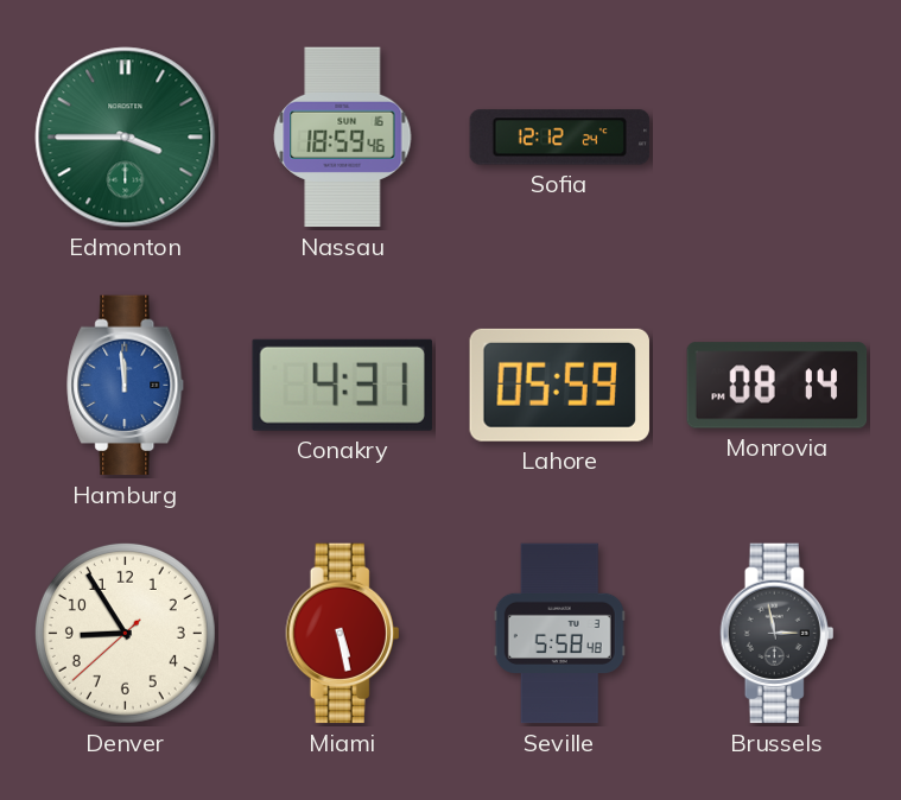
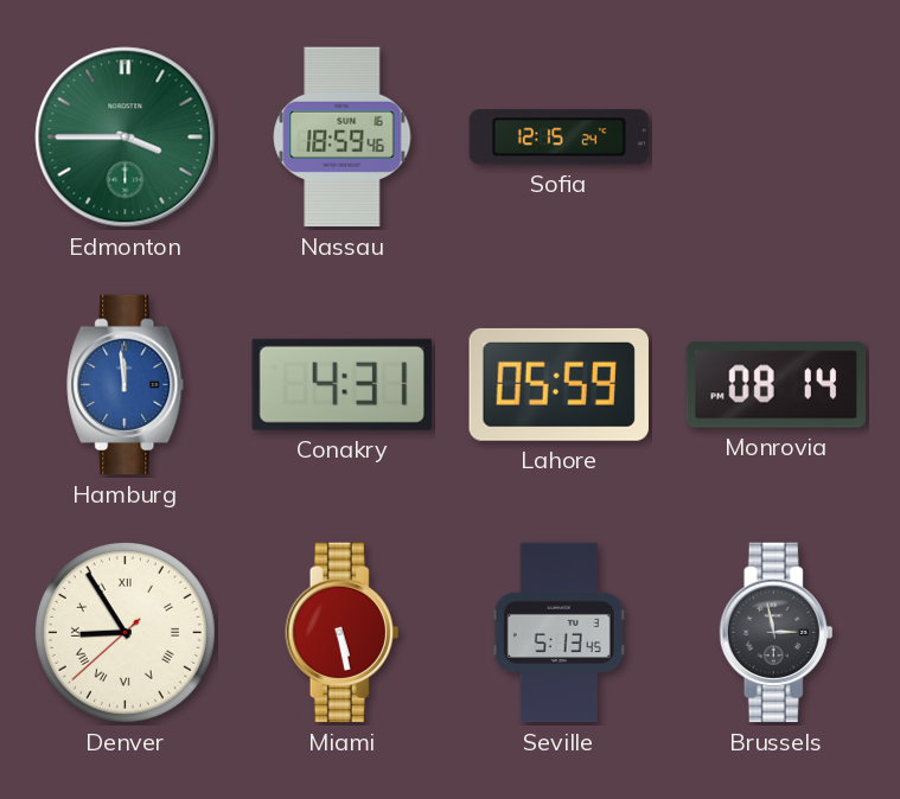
Sofia: 12:12 -> 12:15
Denver numerals: Arabic -> Roman
Seville: 5:58 -> 5:13
